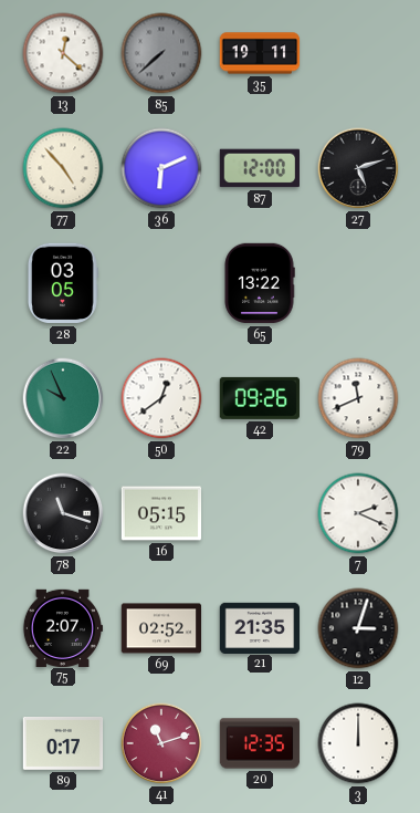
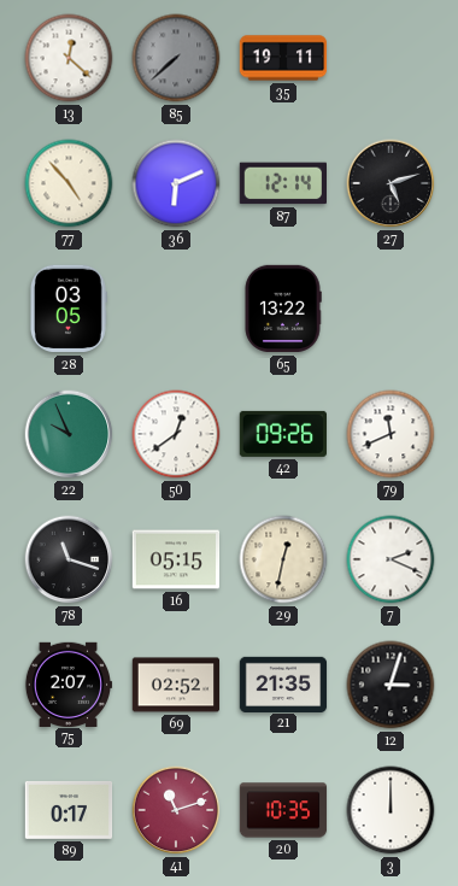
87: 12:00 -> 12:14
29: none -> 12:32
20: 12:35 -> 10:35
